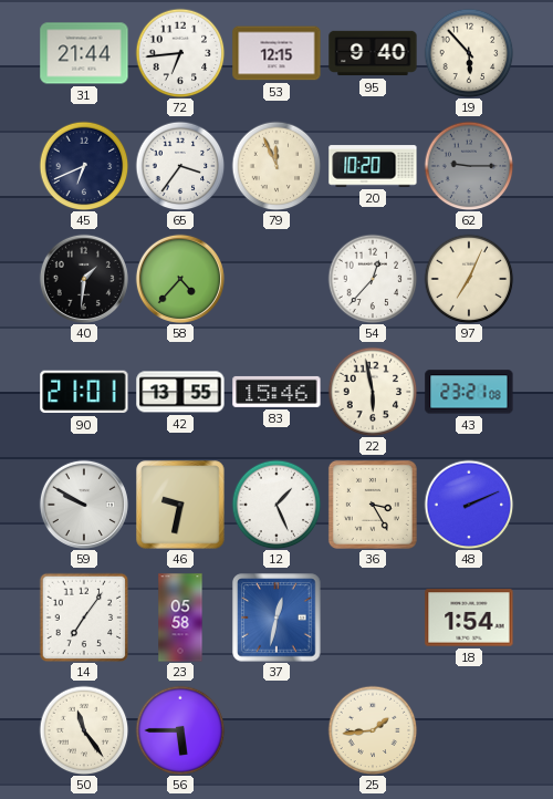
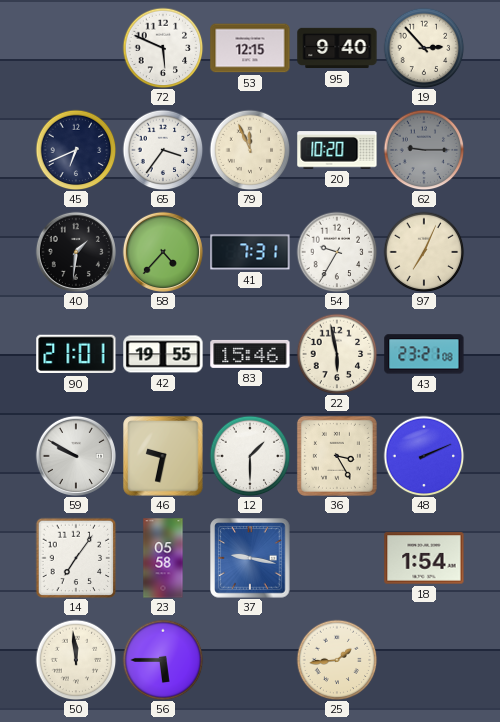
31: 21:44 -> none
72: 6:44 -> 5:49
19: 5:53 -> 2:53
41: none -> 7:31
54: 12:37 -> 9:35
42: 13:55 -> 19:55
12: 1:26 -> 1:30
37: 12:32 -> 9:17
50: 11:24 -> 11:59
